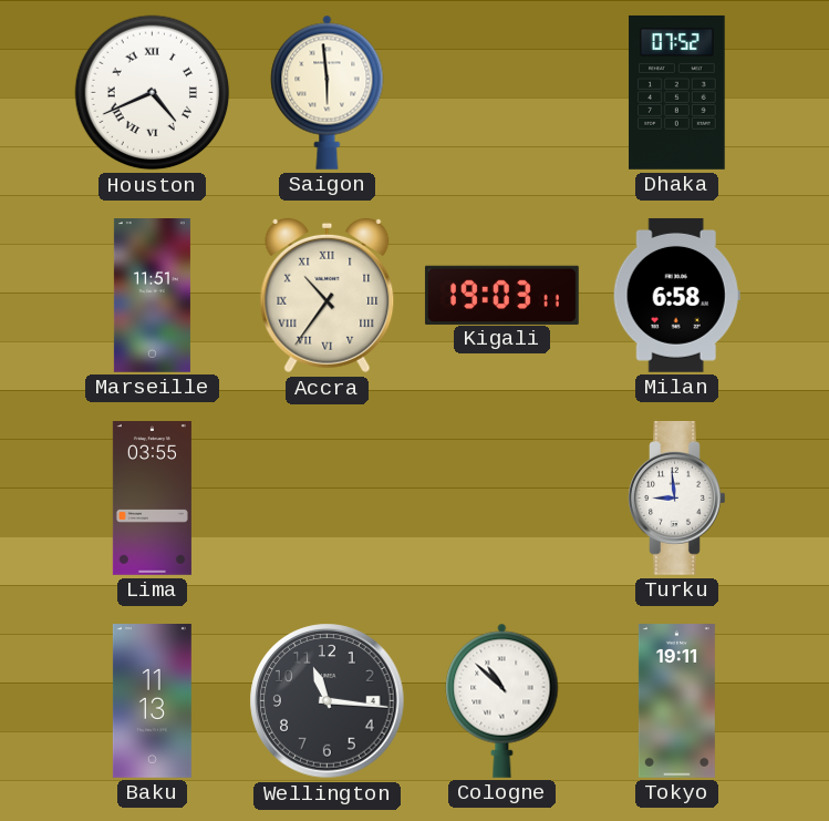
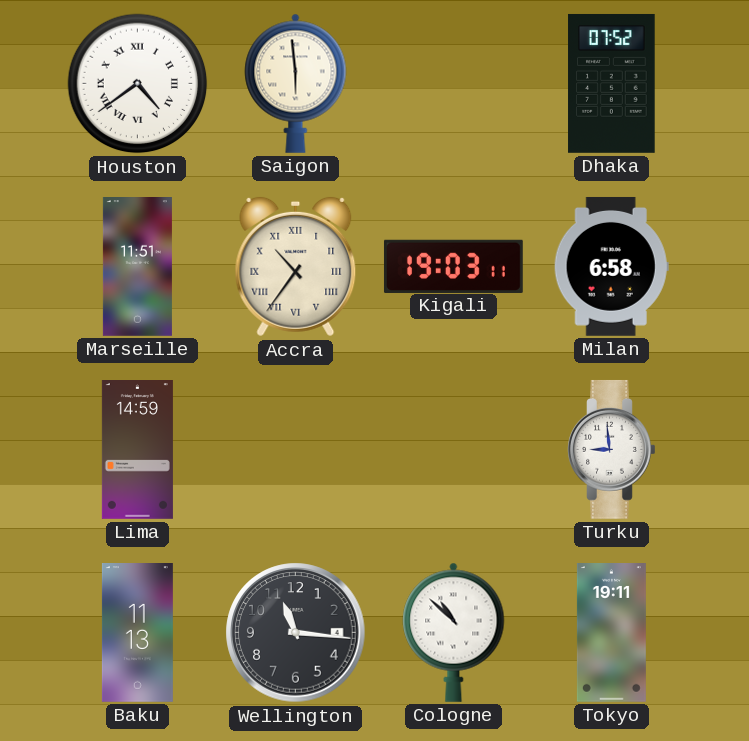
Houston: 4:41 -> 4:39
Lima: 03:55 -> 14:59
